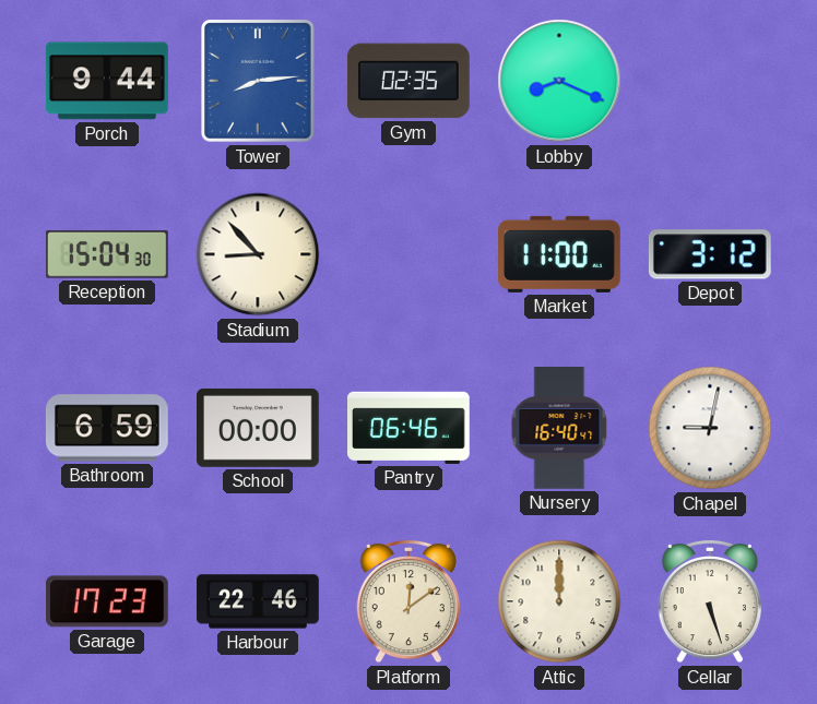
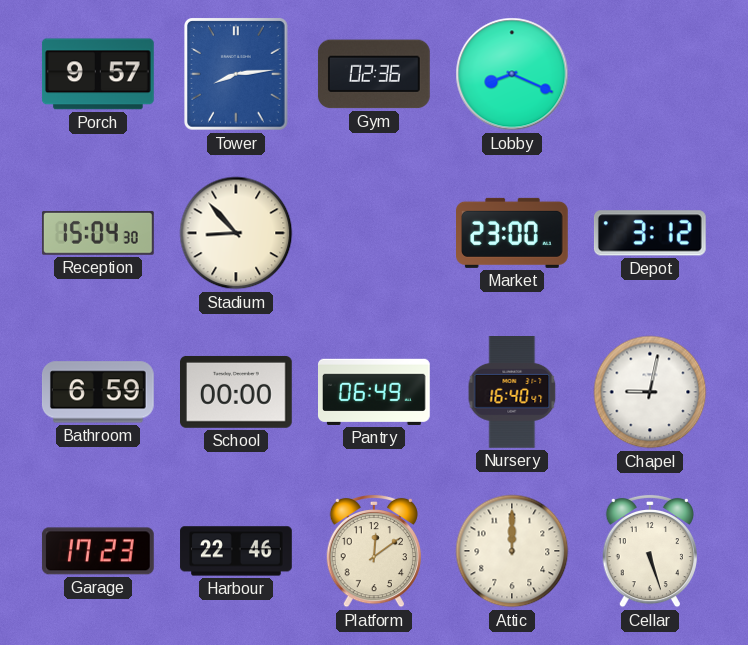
Porch: 9:44 -> 9:57
Gym: 02:35 -> 02:36
Market: 11:00 -> 23:00
Pantry: 06:46 -> 06:49
